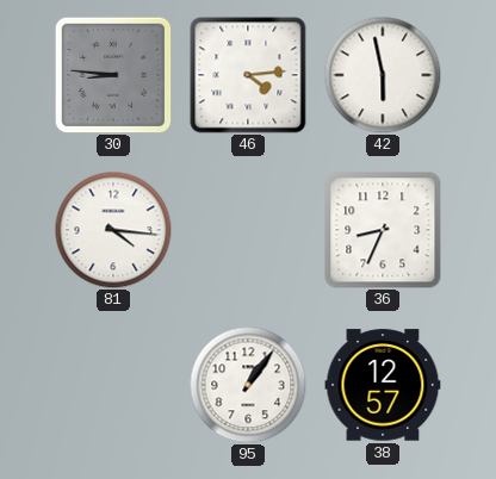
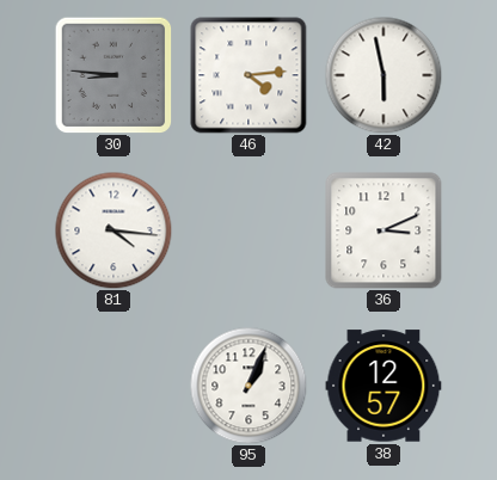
36: 8:34 -> 3:11
95: 1:06 -> 1:04
